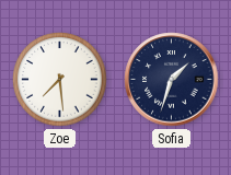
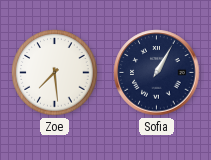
Sofia: 1:33 -> 1:05
